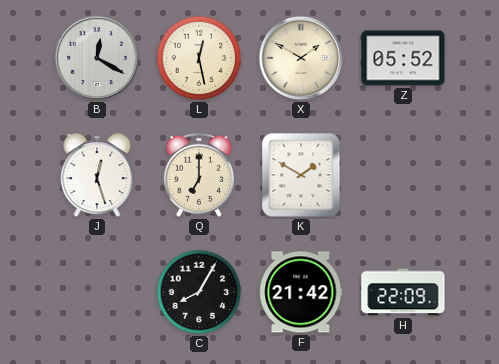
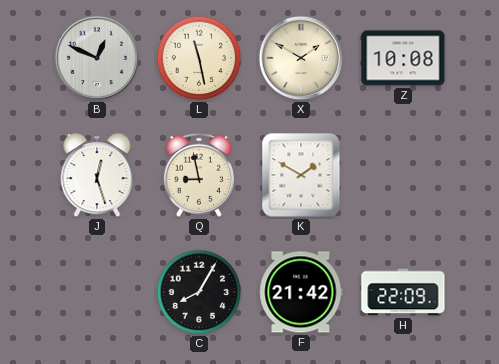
B: 12:20 -> 12:49
L: 12:28 -> 11:28
Z: 05:52 -> 10:08
Q: 7:00 -> 8:58
